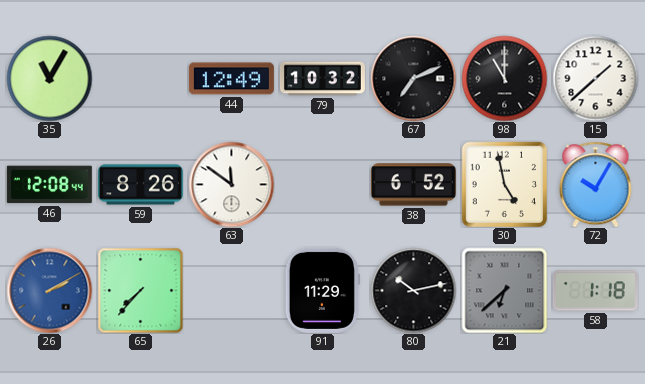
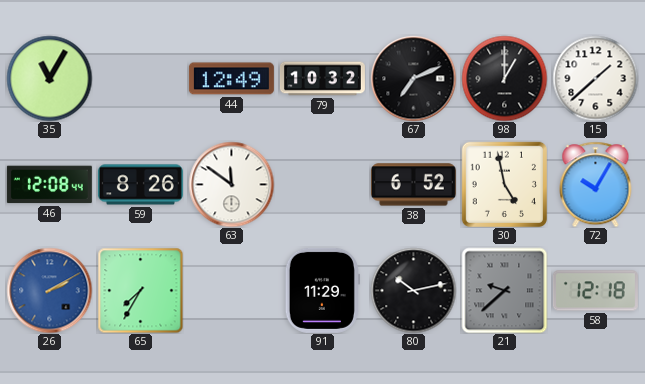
98: 11:00 -> 1:00
65: 7:37 -> 7:35
21: 6:38 -> 9:38
58: 1:18 -> 12:18
